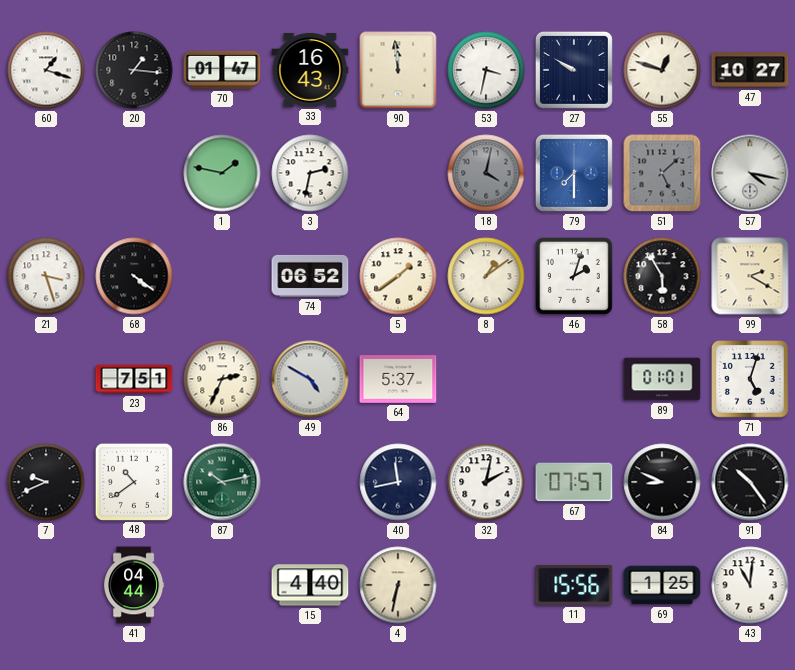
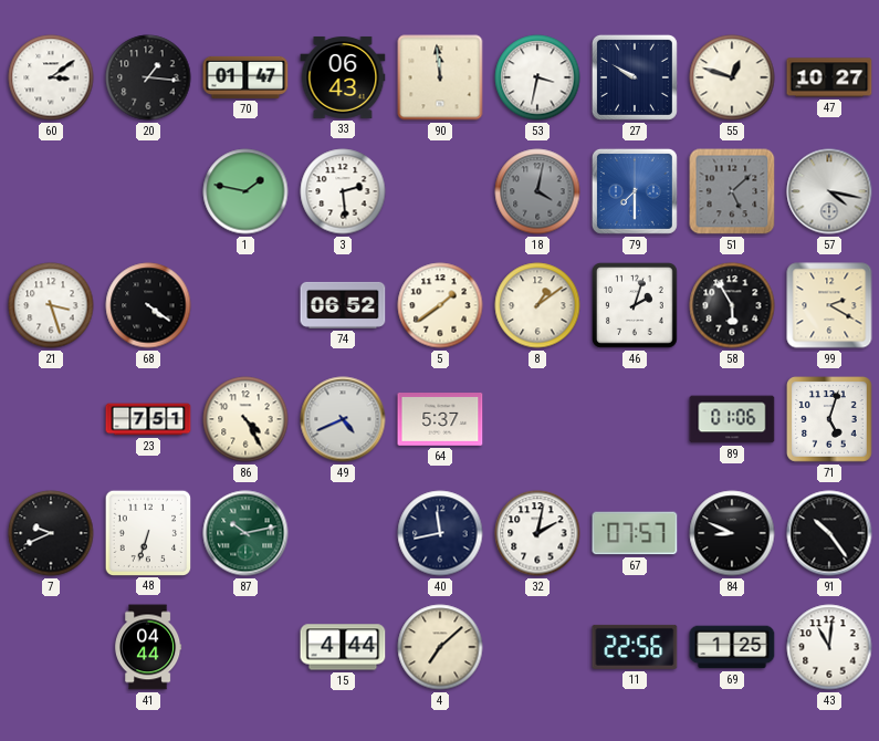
60: 1:18 -> 3:09
33: 16:43 -> 06:43
3: 2:32 -> 2:29
86: 2:34 -> 4:25
49: 4:50 -> 4:41
89: 01:01 -> 01:06
48: 10:39 -> 6:33
15: 4:40 -> 4:44
4: 6:32 -> 7:08
11: 15:56 -> 22:56
